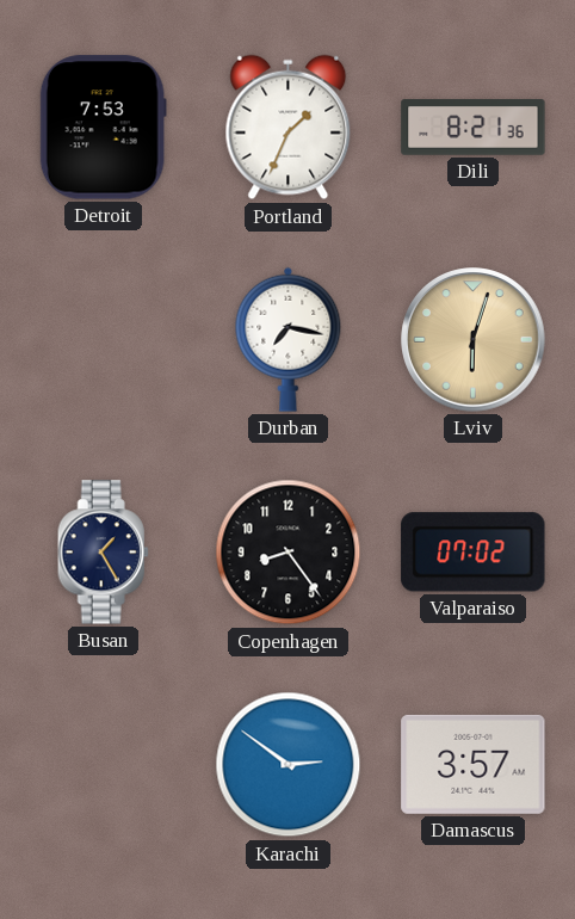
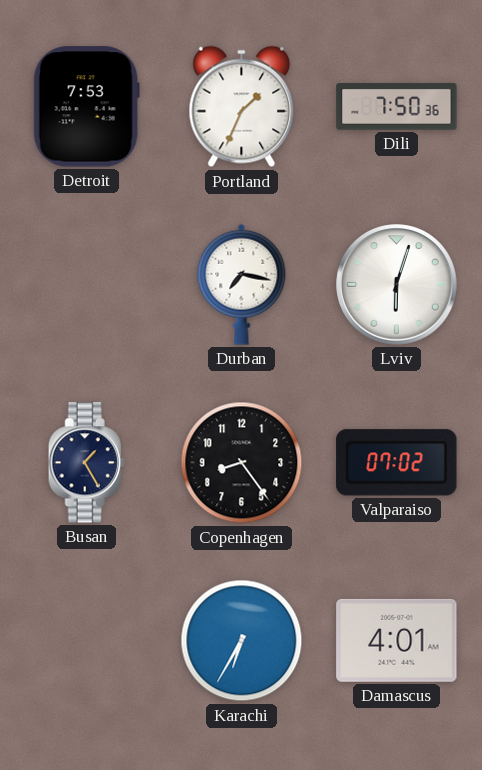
Dili: 8:21 -> 7:50
Lviv dial: champagne -> white
Karachi: 2:51 -> 6:35
Damascus: 3:57 -> 4:01
